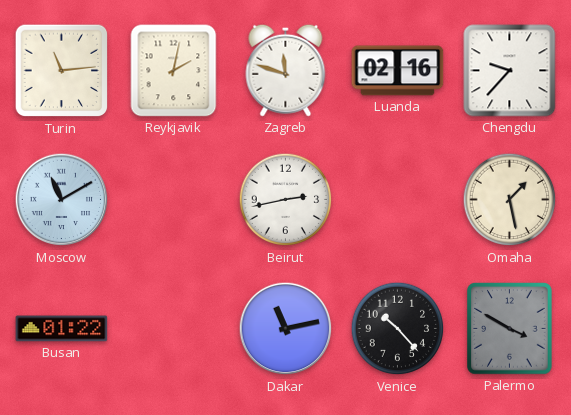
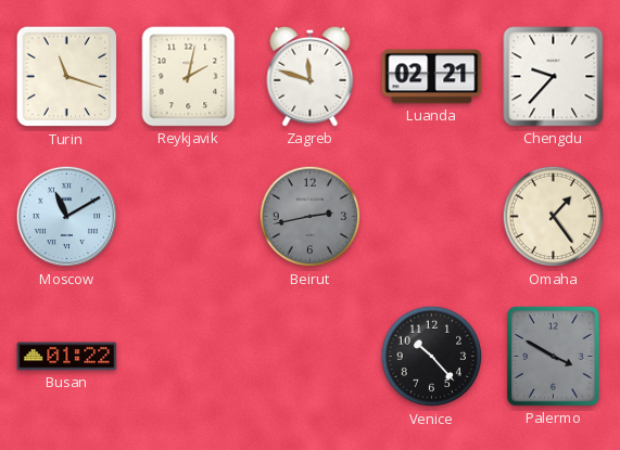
Turin: 11:14 -> 11:18
Luanda: 02:16 -> 02:21
Beirut dial: white -> grey
Omaha: 1:28 -> 1:24
Dakar: 11:13 -> none
